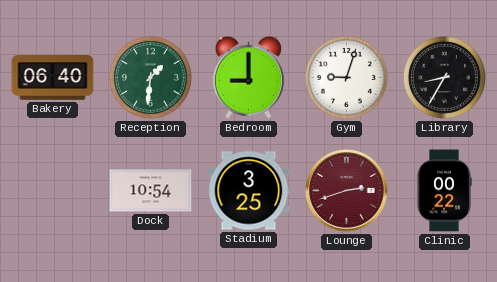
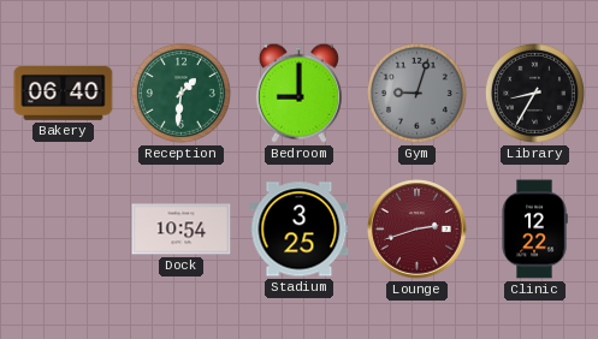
Gym dial: white -> grey
Clinic: 00:22 -> 12:22
